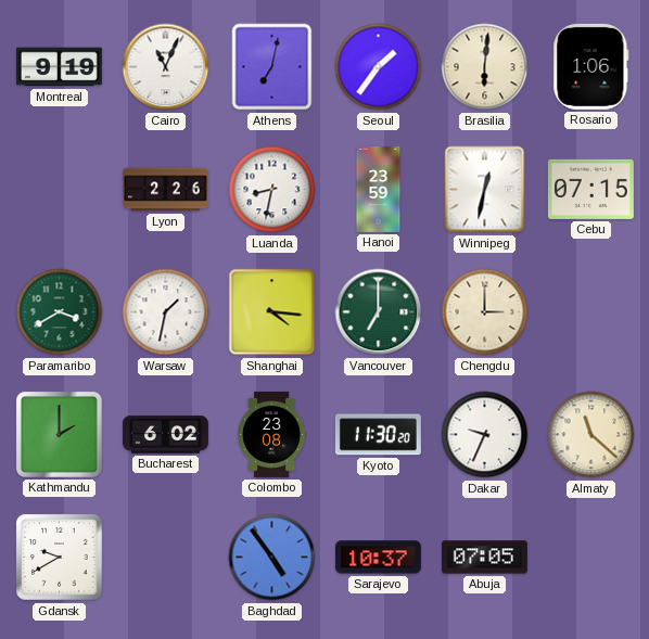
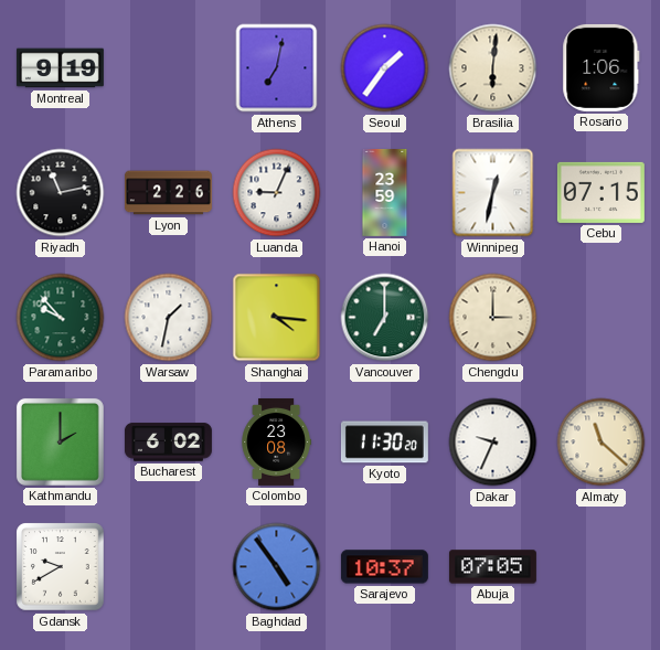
Cairo: 11:04 -> none
Riyadh: none -> 11:13
Luanda: 8:32 -> 9:04
Paramaribo: 3:40 -> 9:53
